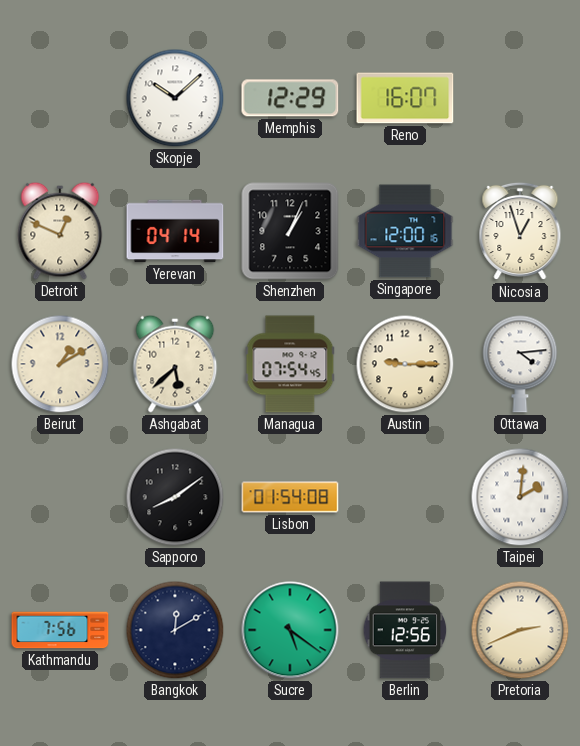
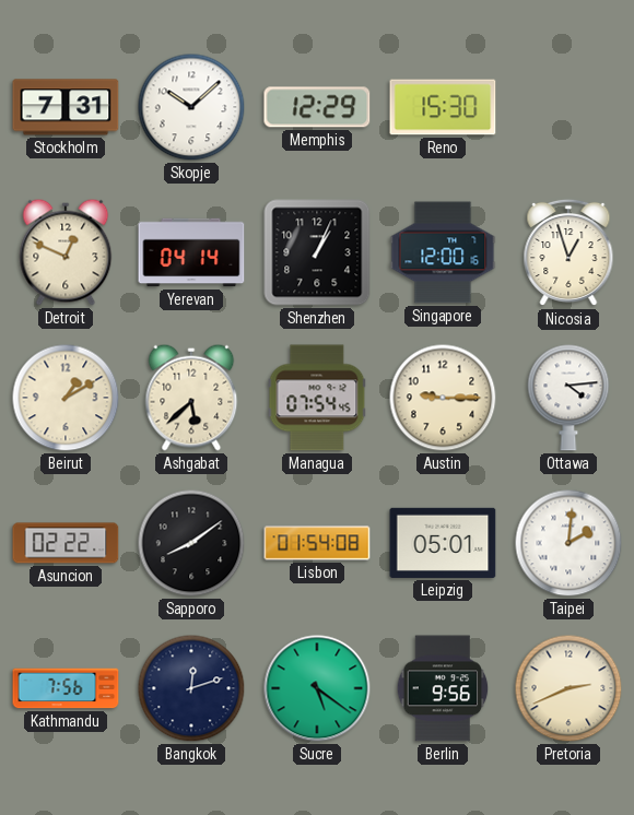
Stockholm: none -> 7:31
Reno: 16:07 -> 15:30
Asuncion: none -> 02:22
Leipzig: none -> 05:01
Bangkok: 12:10 -> 12:12
Berlin: 12:56 -> 9:56
